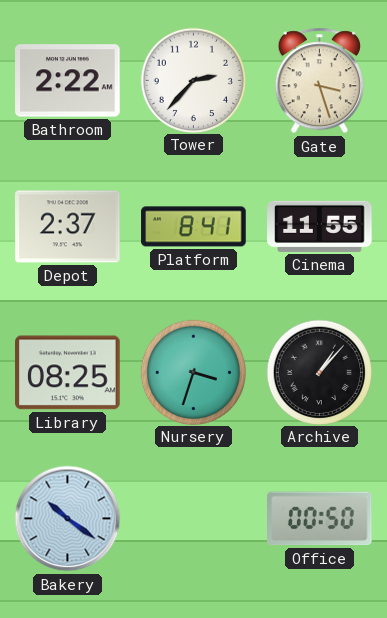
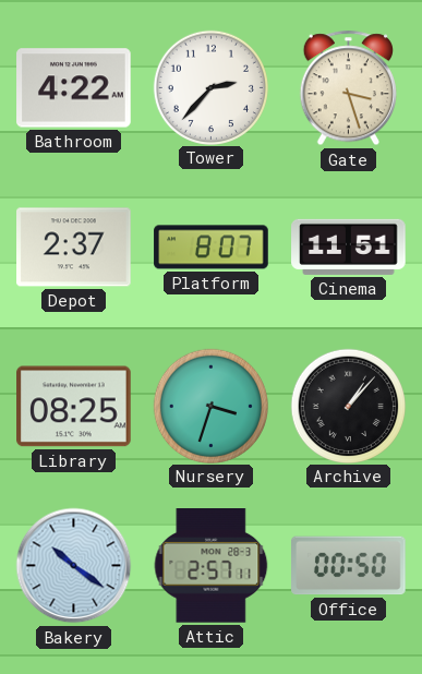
Bathroom: 2:22 -> 4:22
Platform: 8:41 -> 8:07
Cinema: 11:55 -> 11:51
Attic: none -> 2:57
